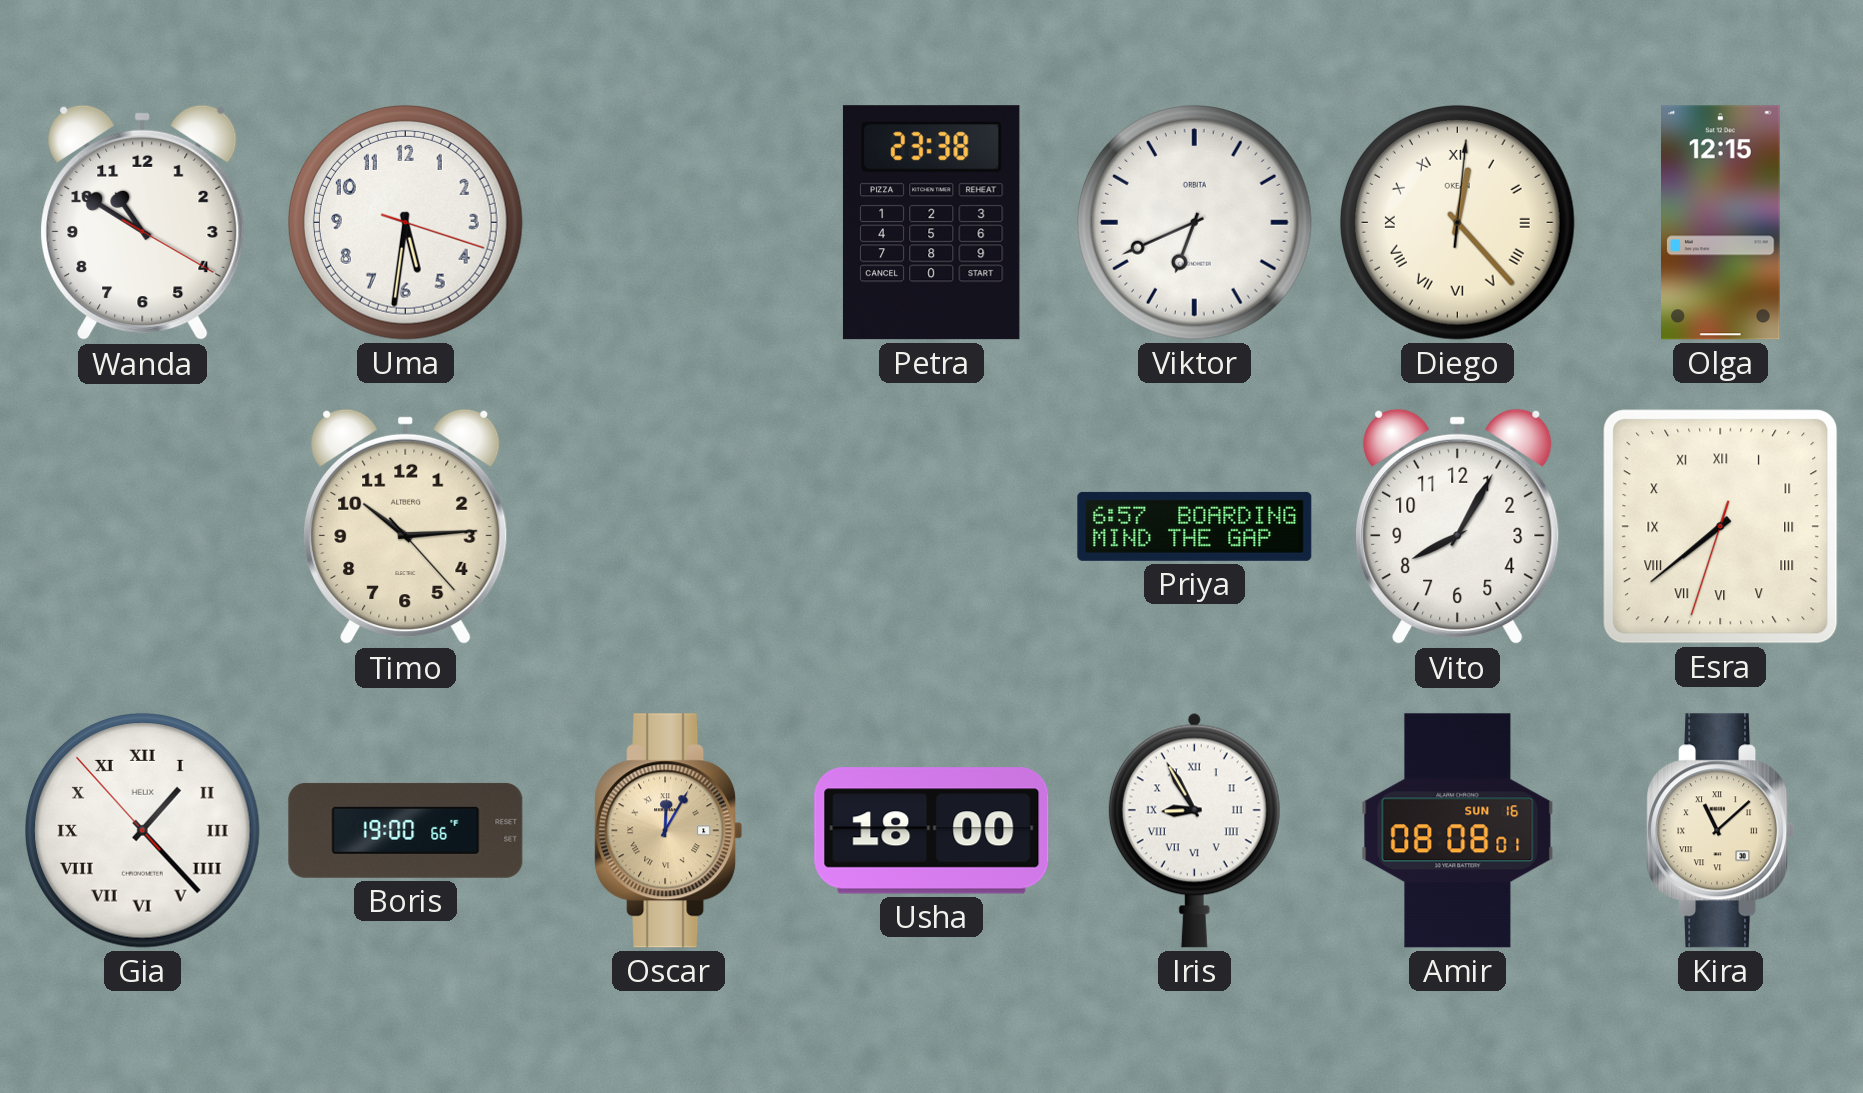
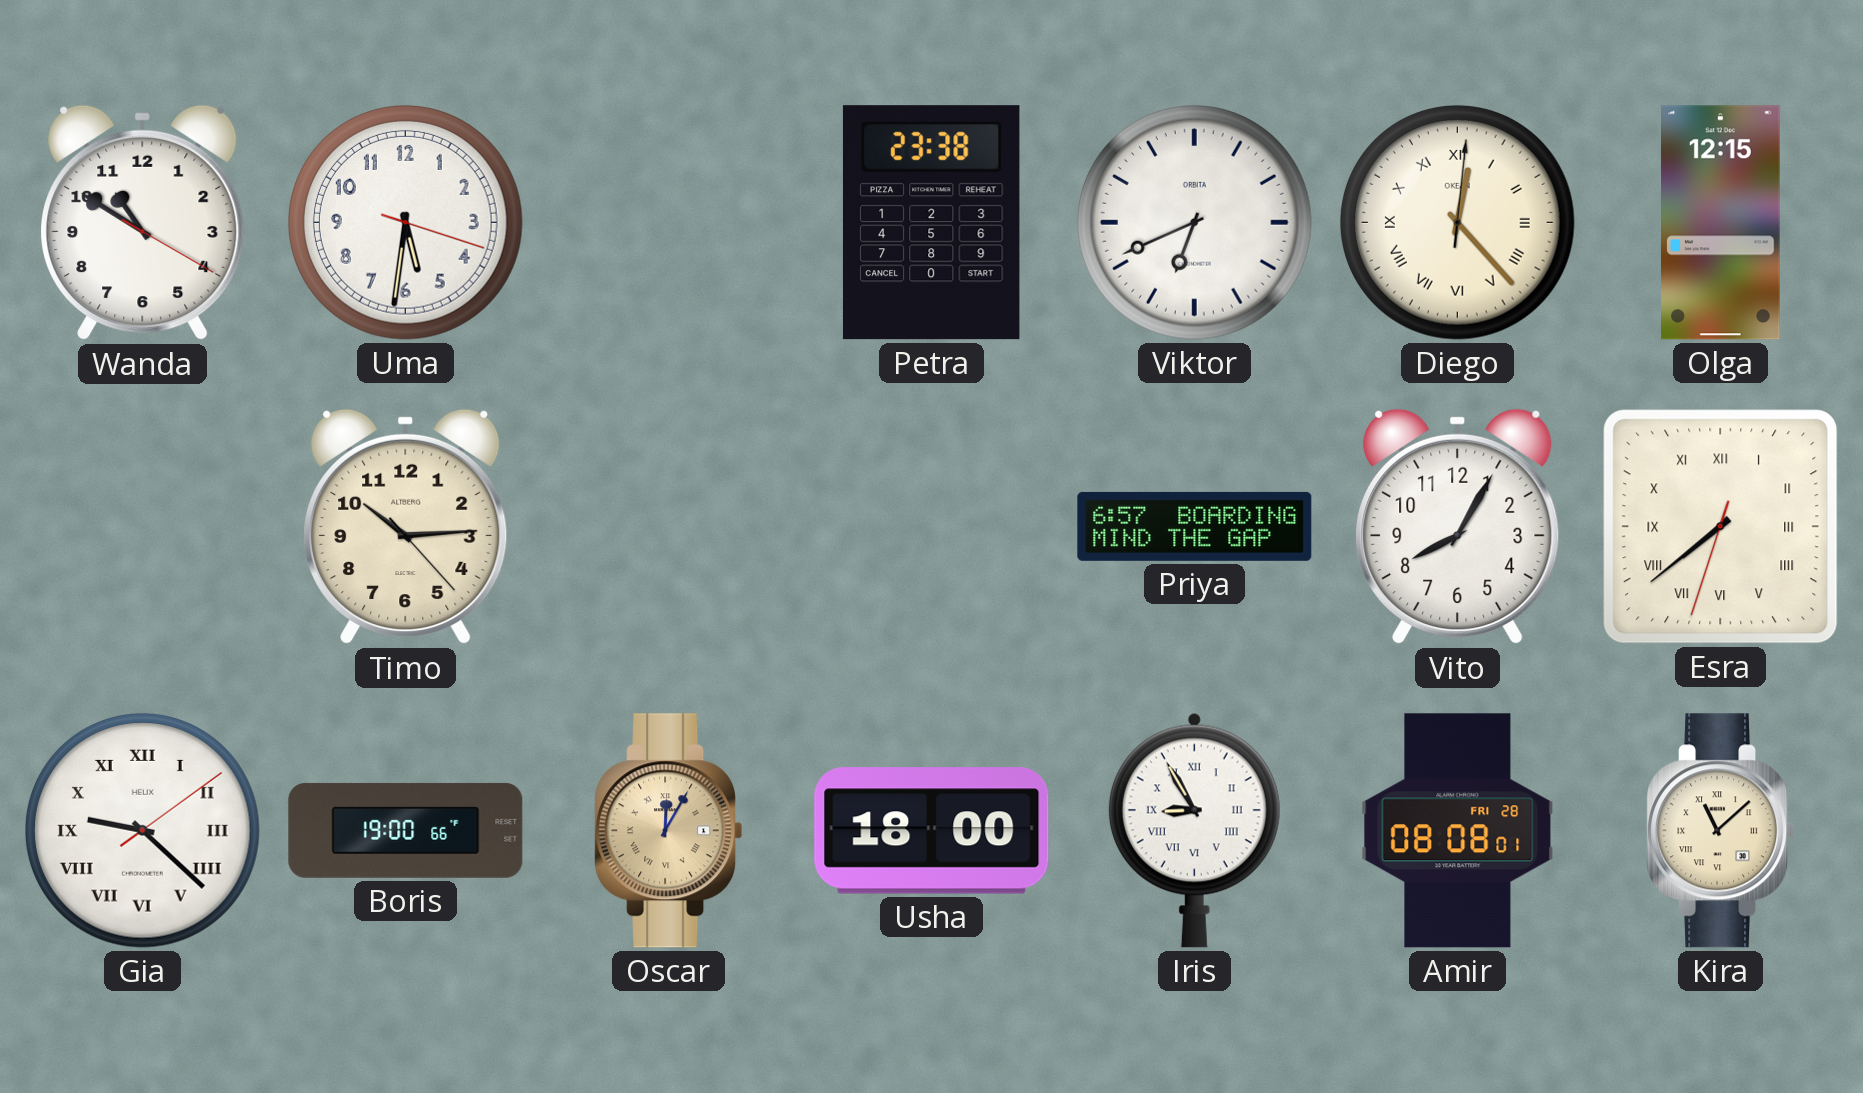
Gia: 1:22 -> 9:22
Amir date: SUN 16 -> FRI 28
